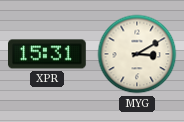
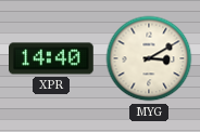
XPR: 15:31 -> 14:40
